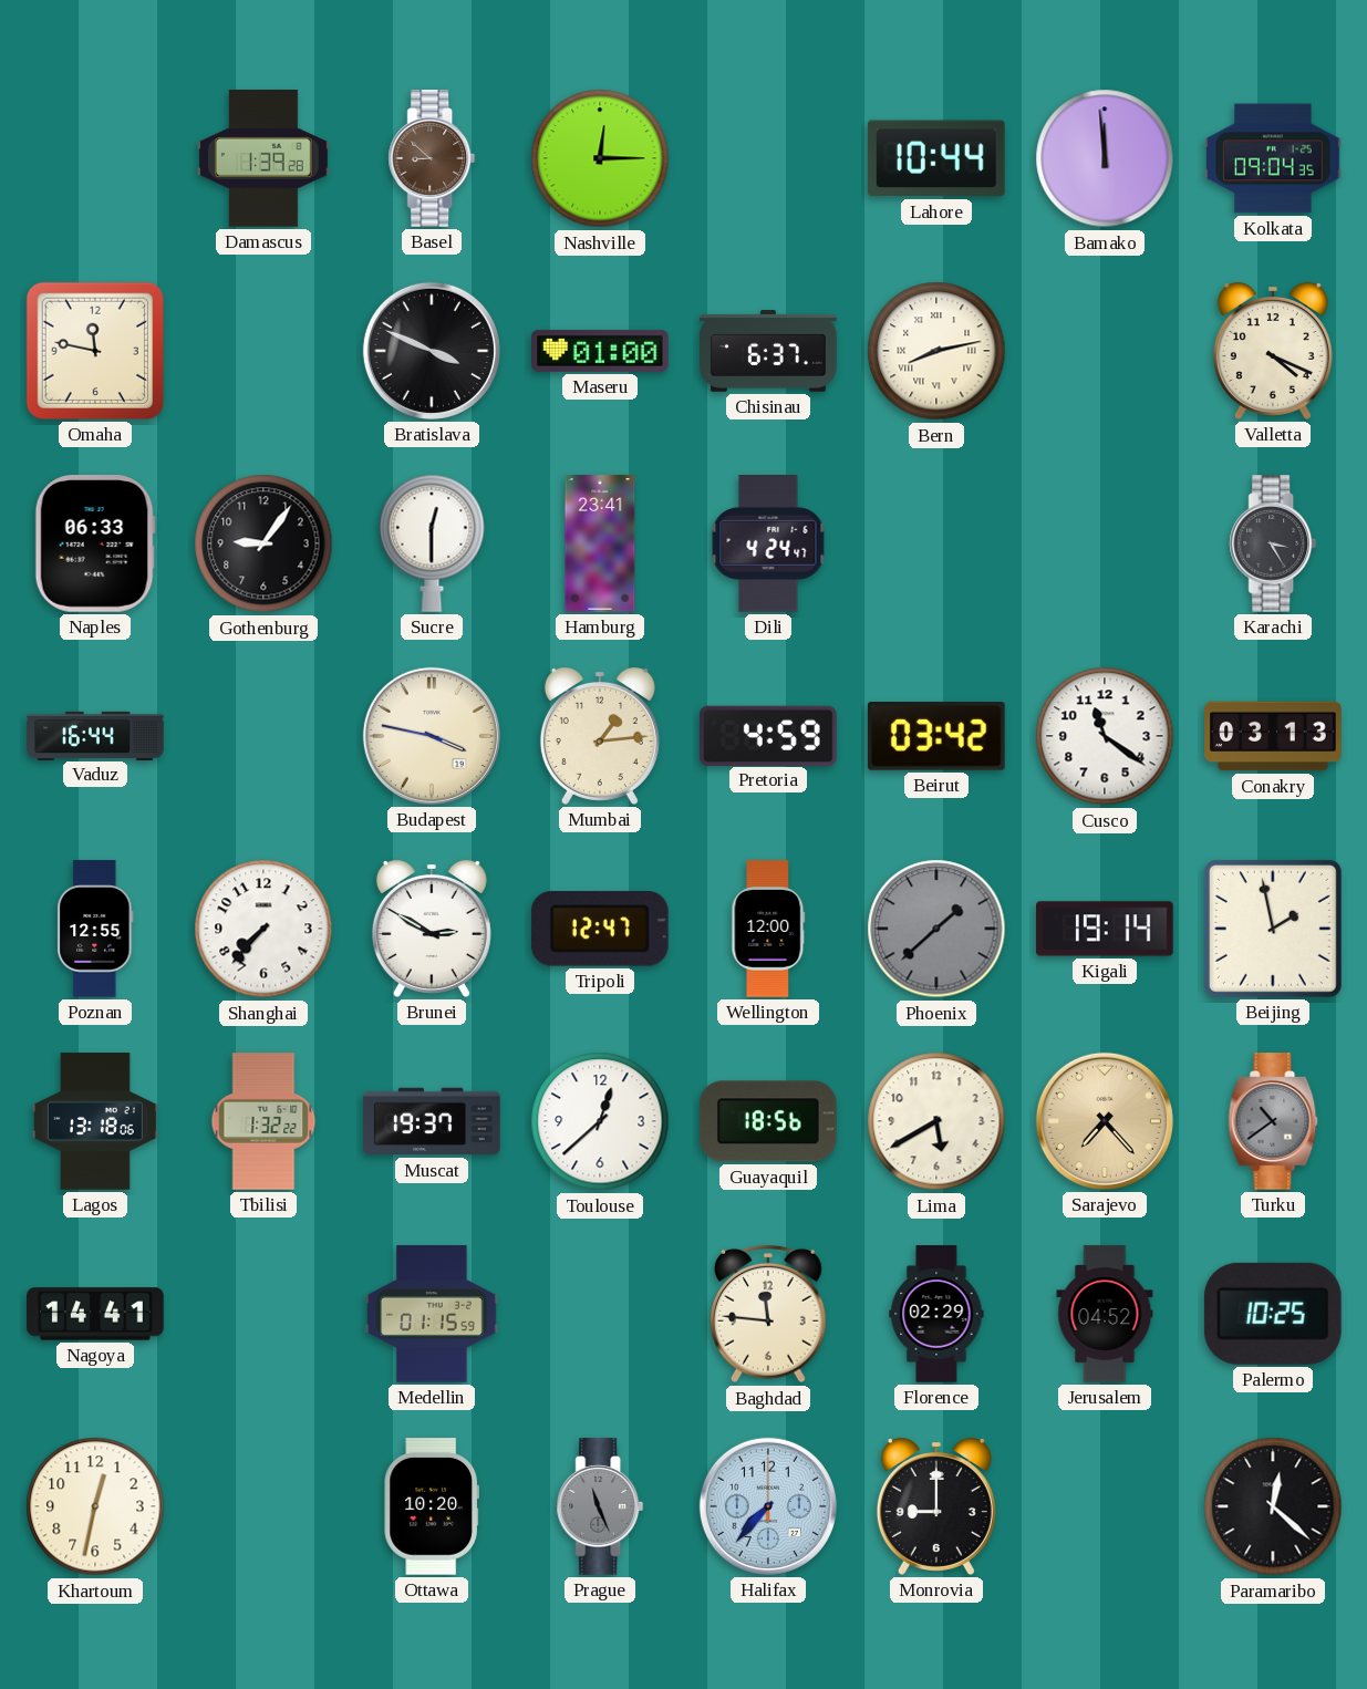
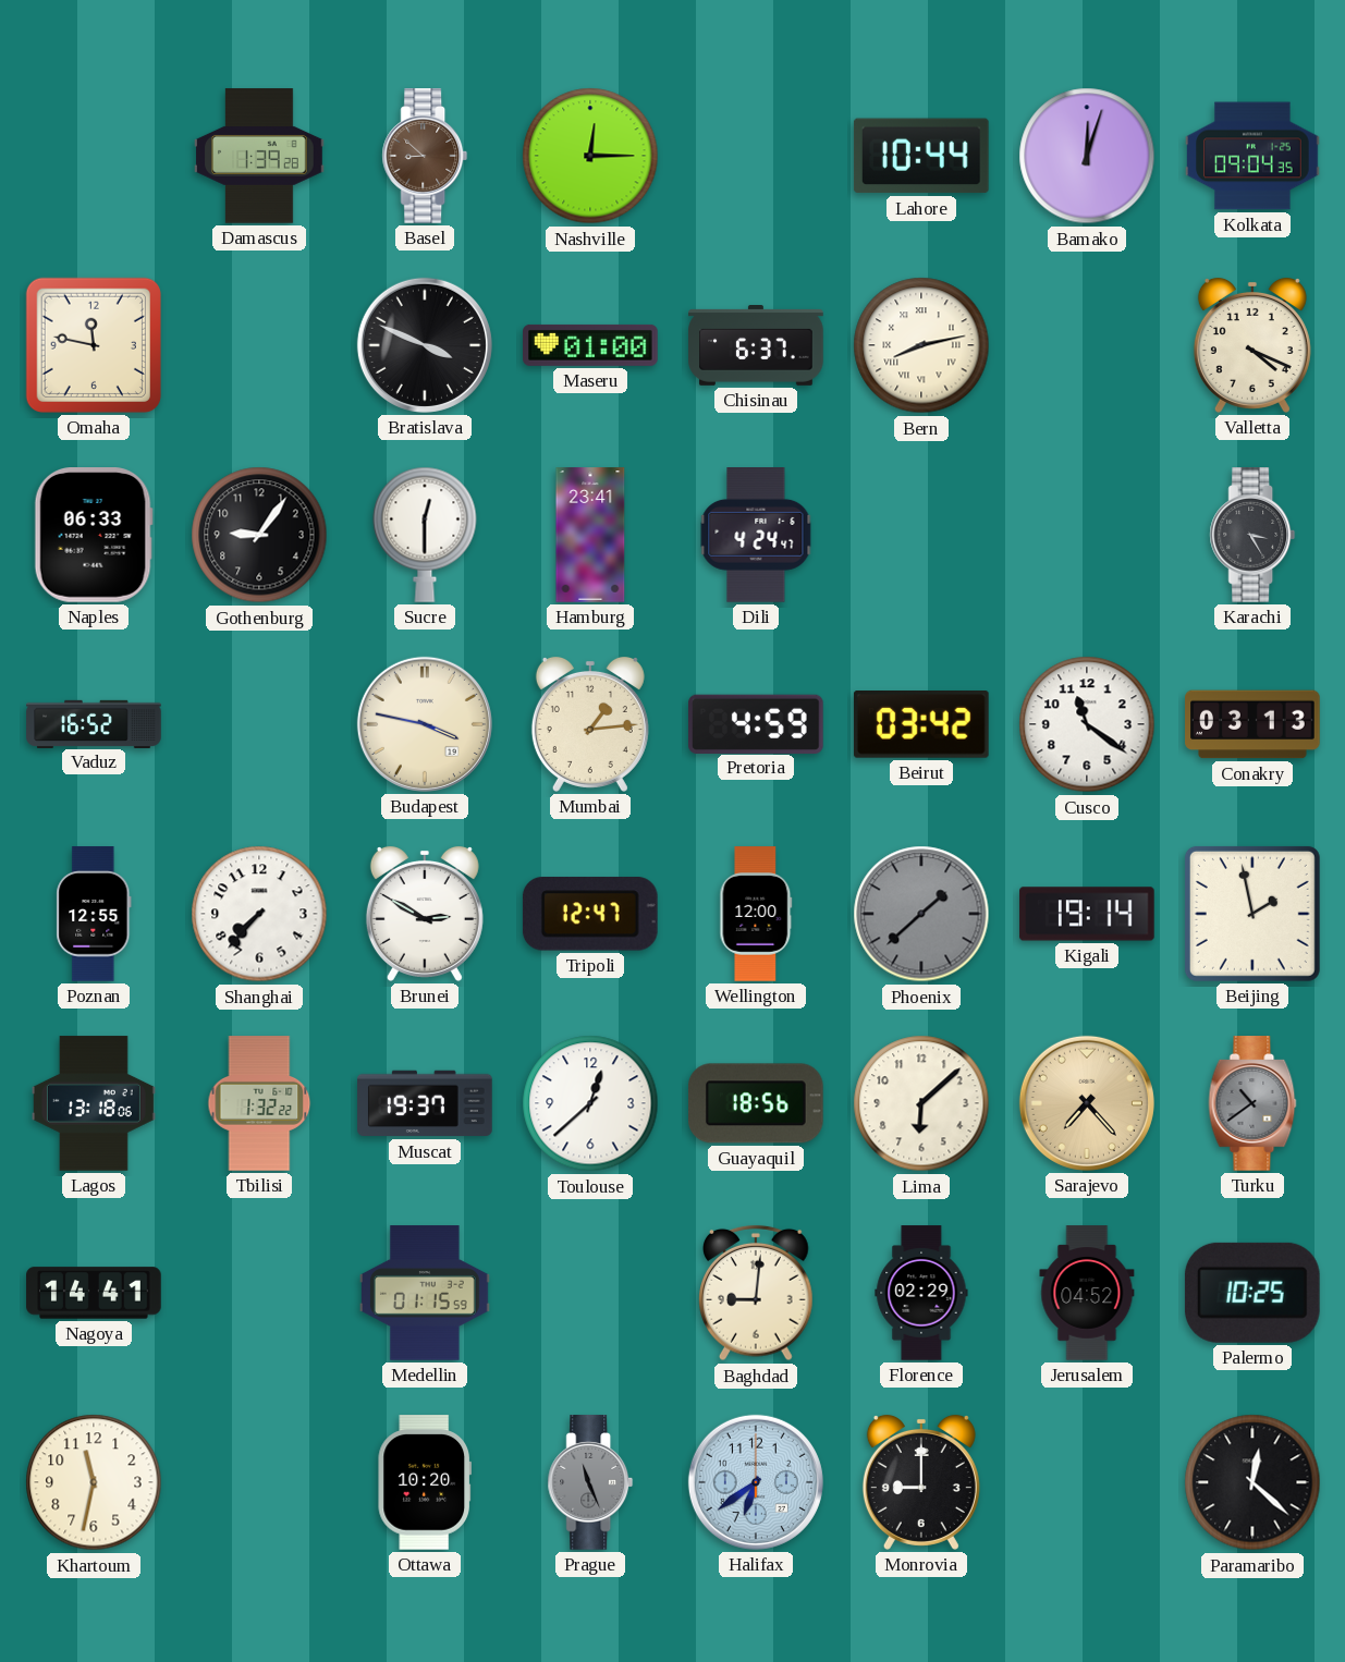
Bamako: 11:59 -> 12:03
Vaduz: 16:44 -> 16:52
Lima: 5:40 -> 6:08
Baghdad: 11:46 -> 9:01
Khartoum: 12:32 -> 11:32
Halifax: 7:37 -> 6:39
